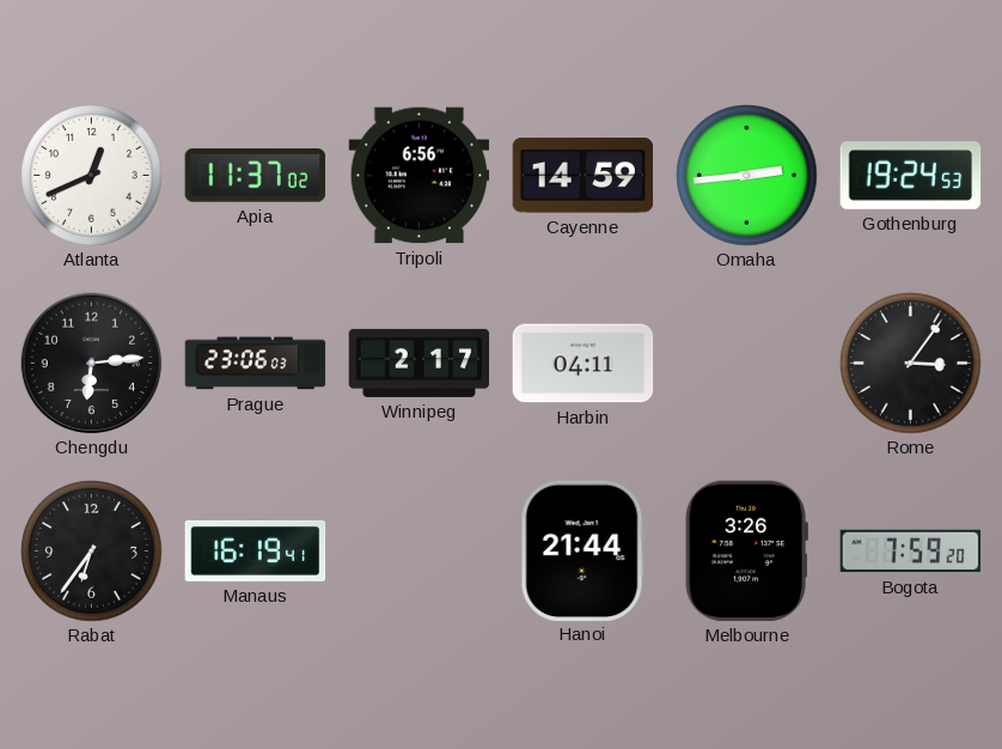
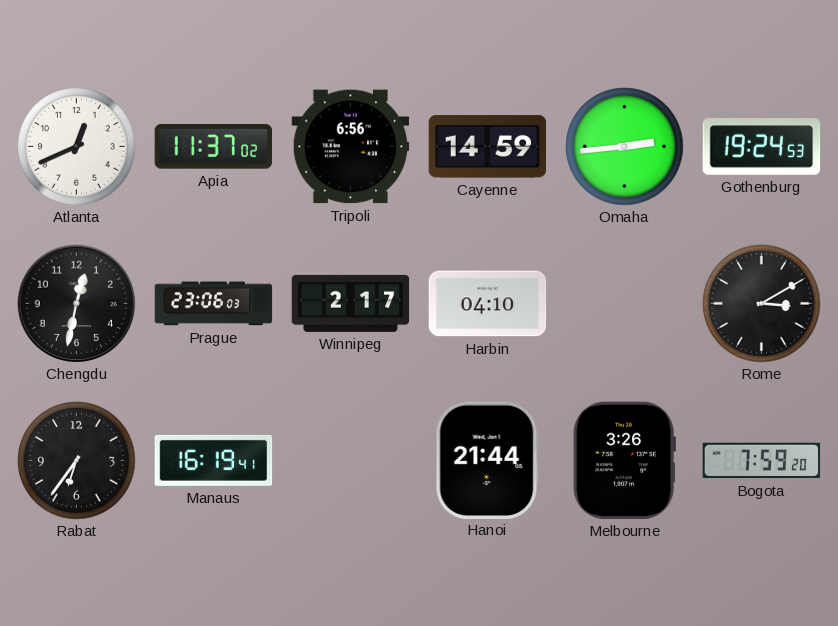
Chengdu: 6:14 -> 12:32
Harbin: 04:11 -> 04:10
Rome: 3:06 -> 3:10
